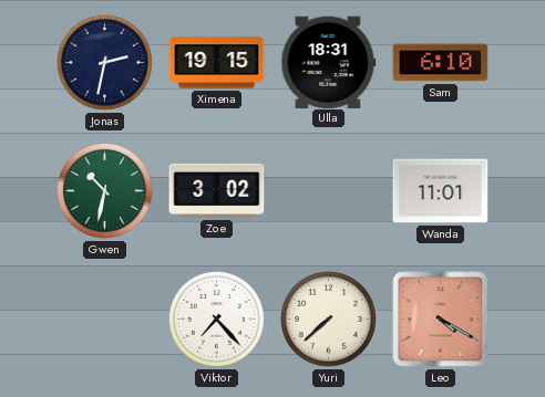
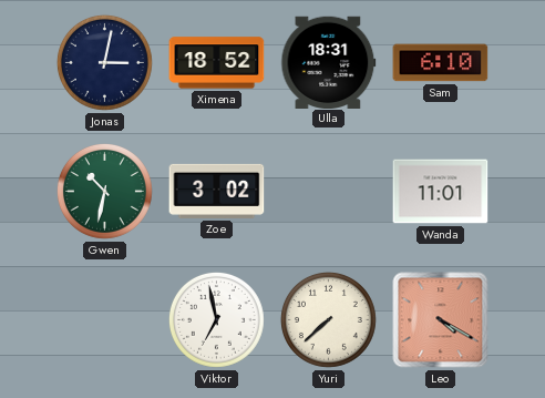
Jonas: 2:32 -> 3:02
Ximena: 19:15 -> 18:52
Viktor: 7:23 -> 6:58
